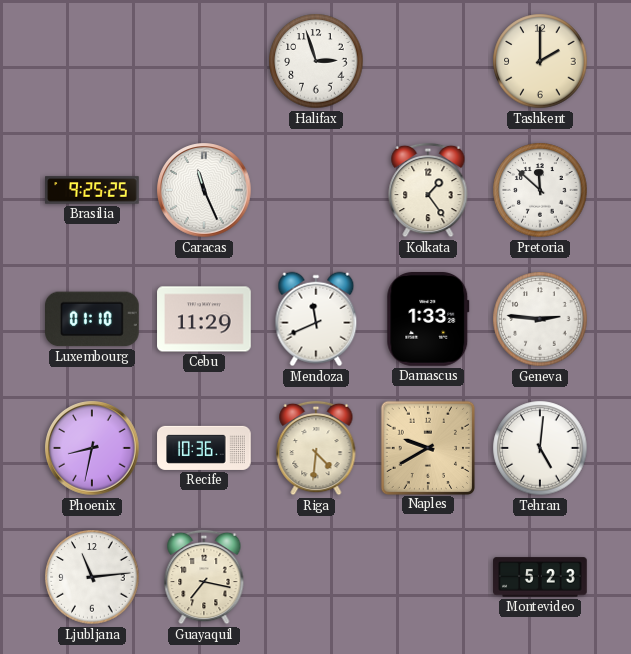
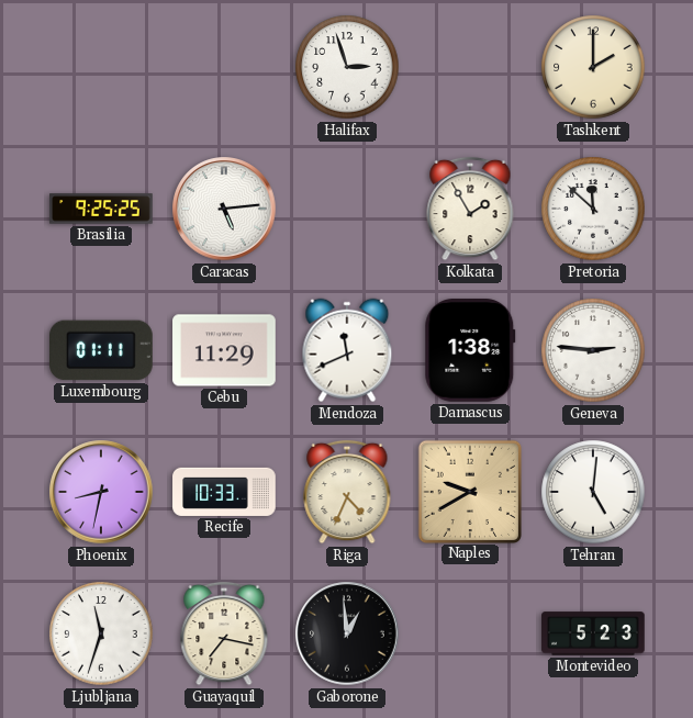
Caracas: 11:26 -> 5:14
Kolkata: 1:24 -> 1:55
Luxembourg: 01:10 -> 01:11
Damascus: 1:33 -> 1:38
Recife: 10:36 -> 10:33
Riga: 4:31 -> 4:34
Ljubljana: 11:14 -> 11:33
Gaborone: none -> 12:59
